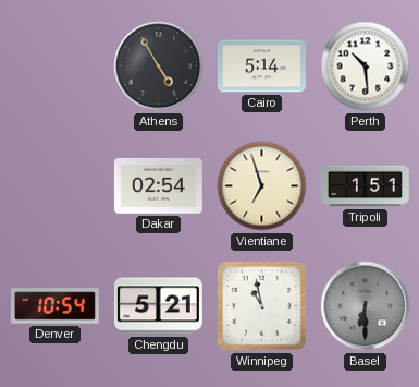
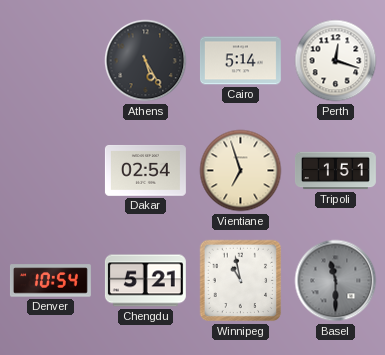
Athens: 4:55 -> 5:25
Perth: 10:29 -> 12:18
Basel: 6:30 -> 11:30
